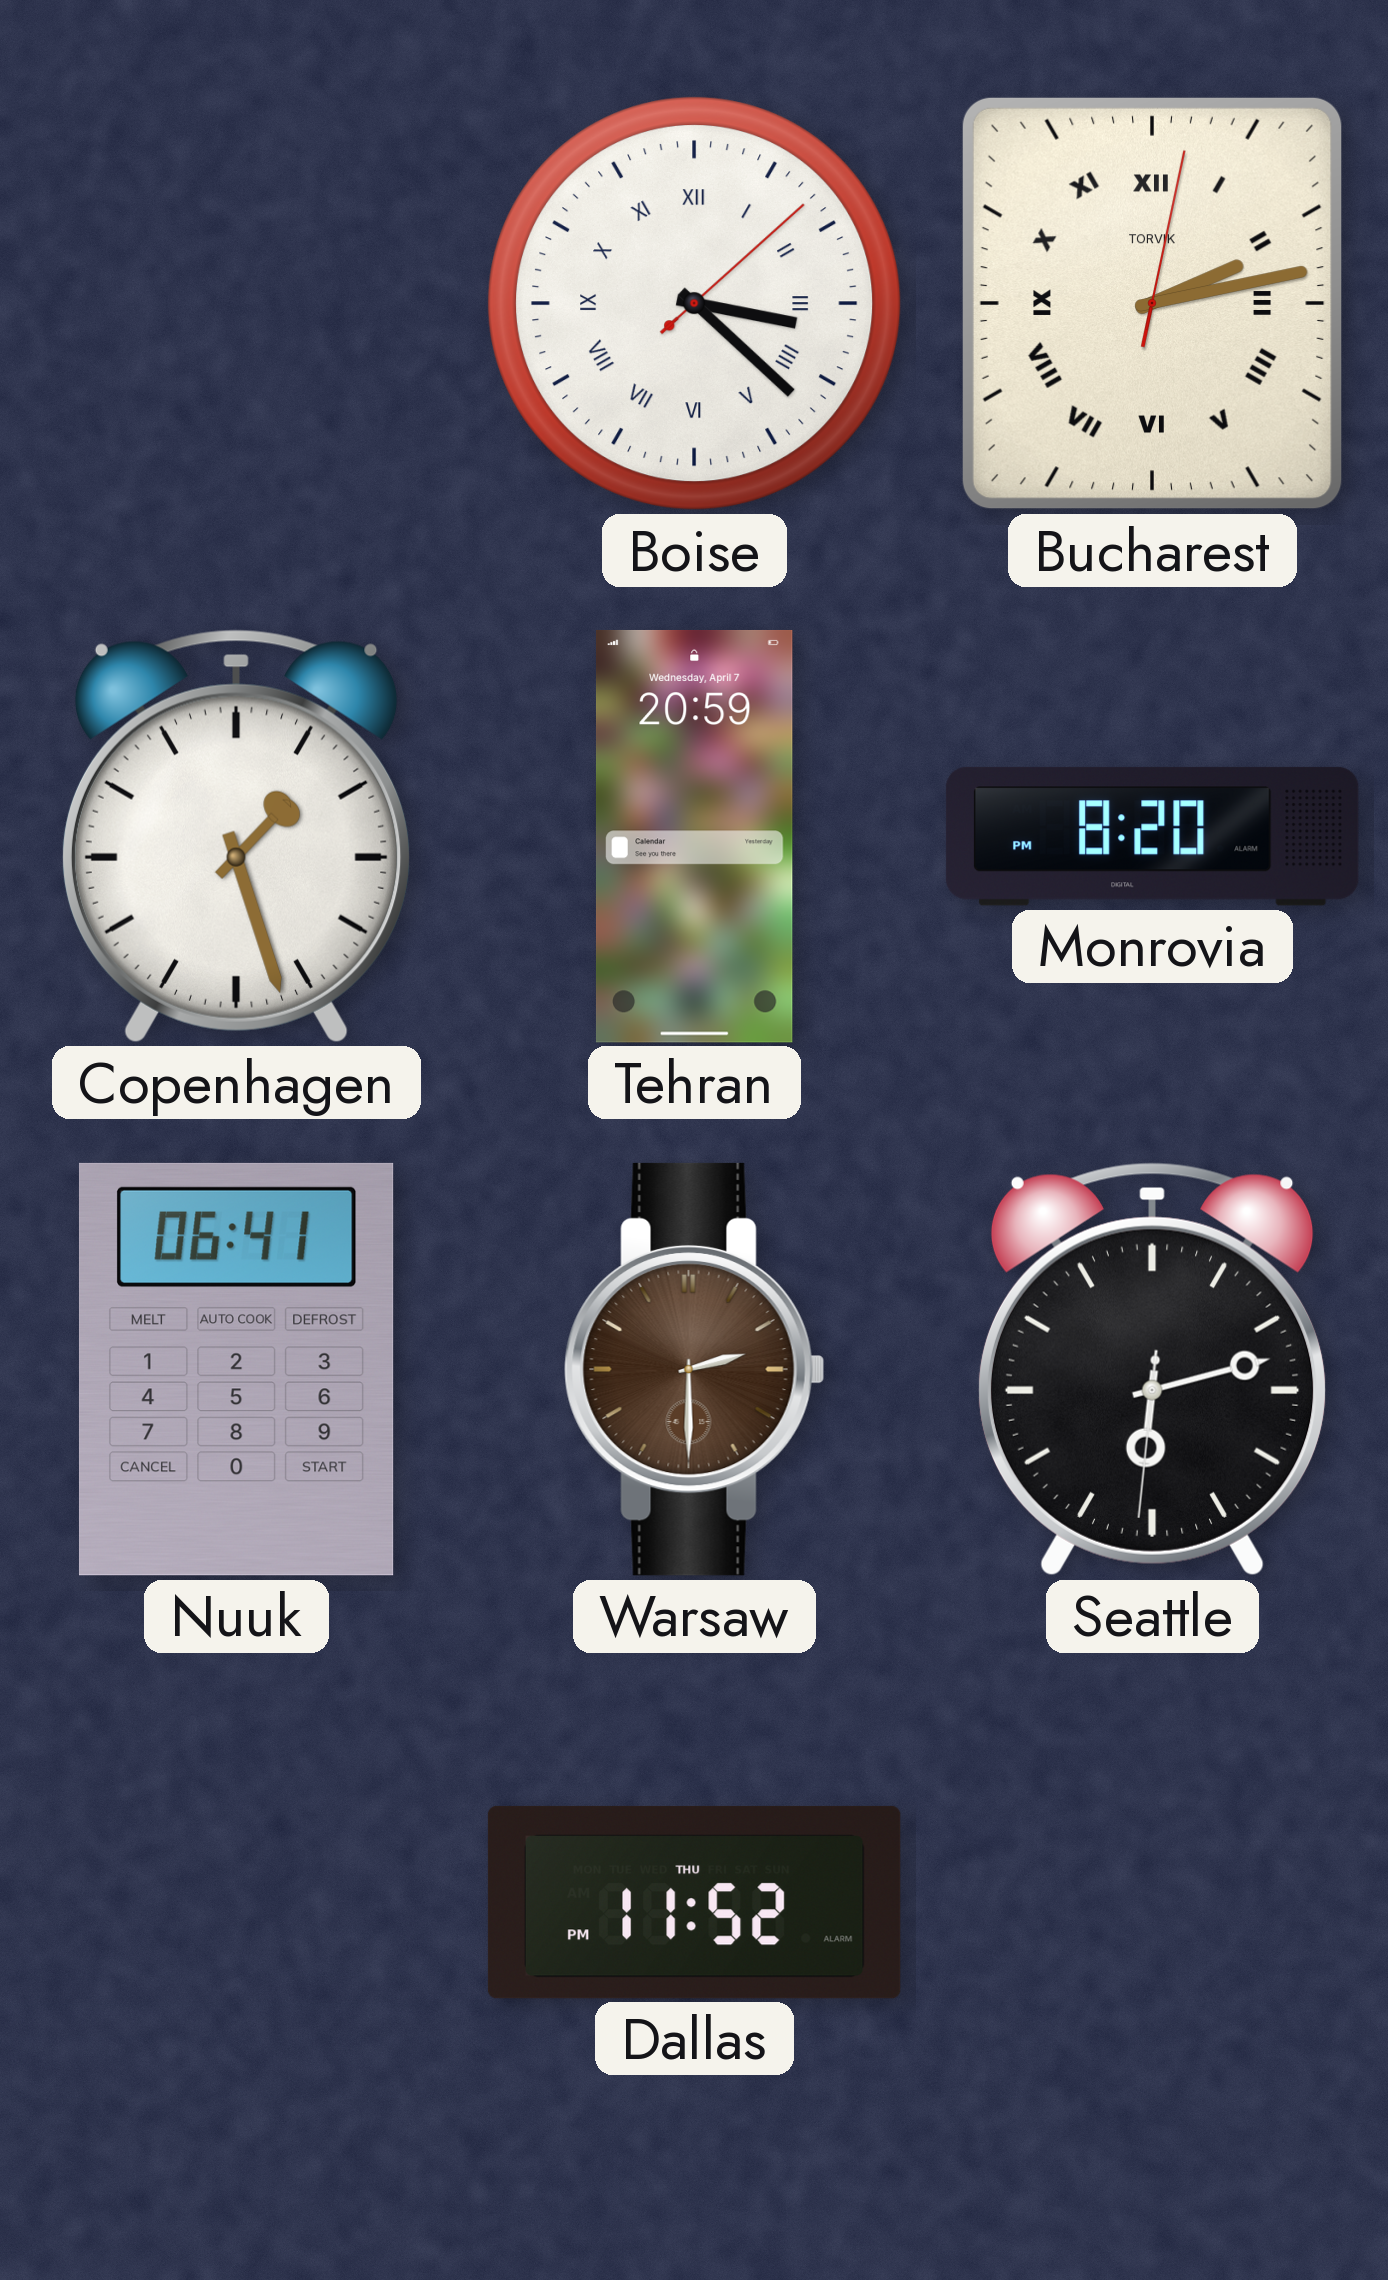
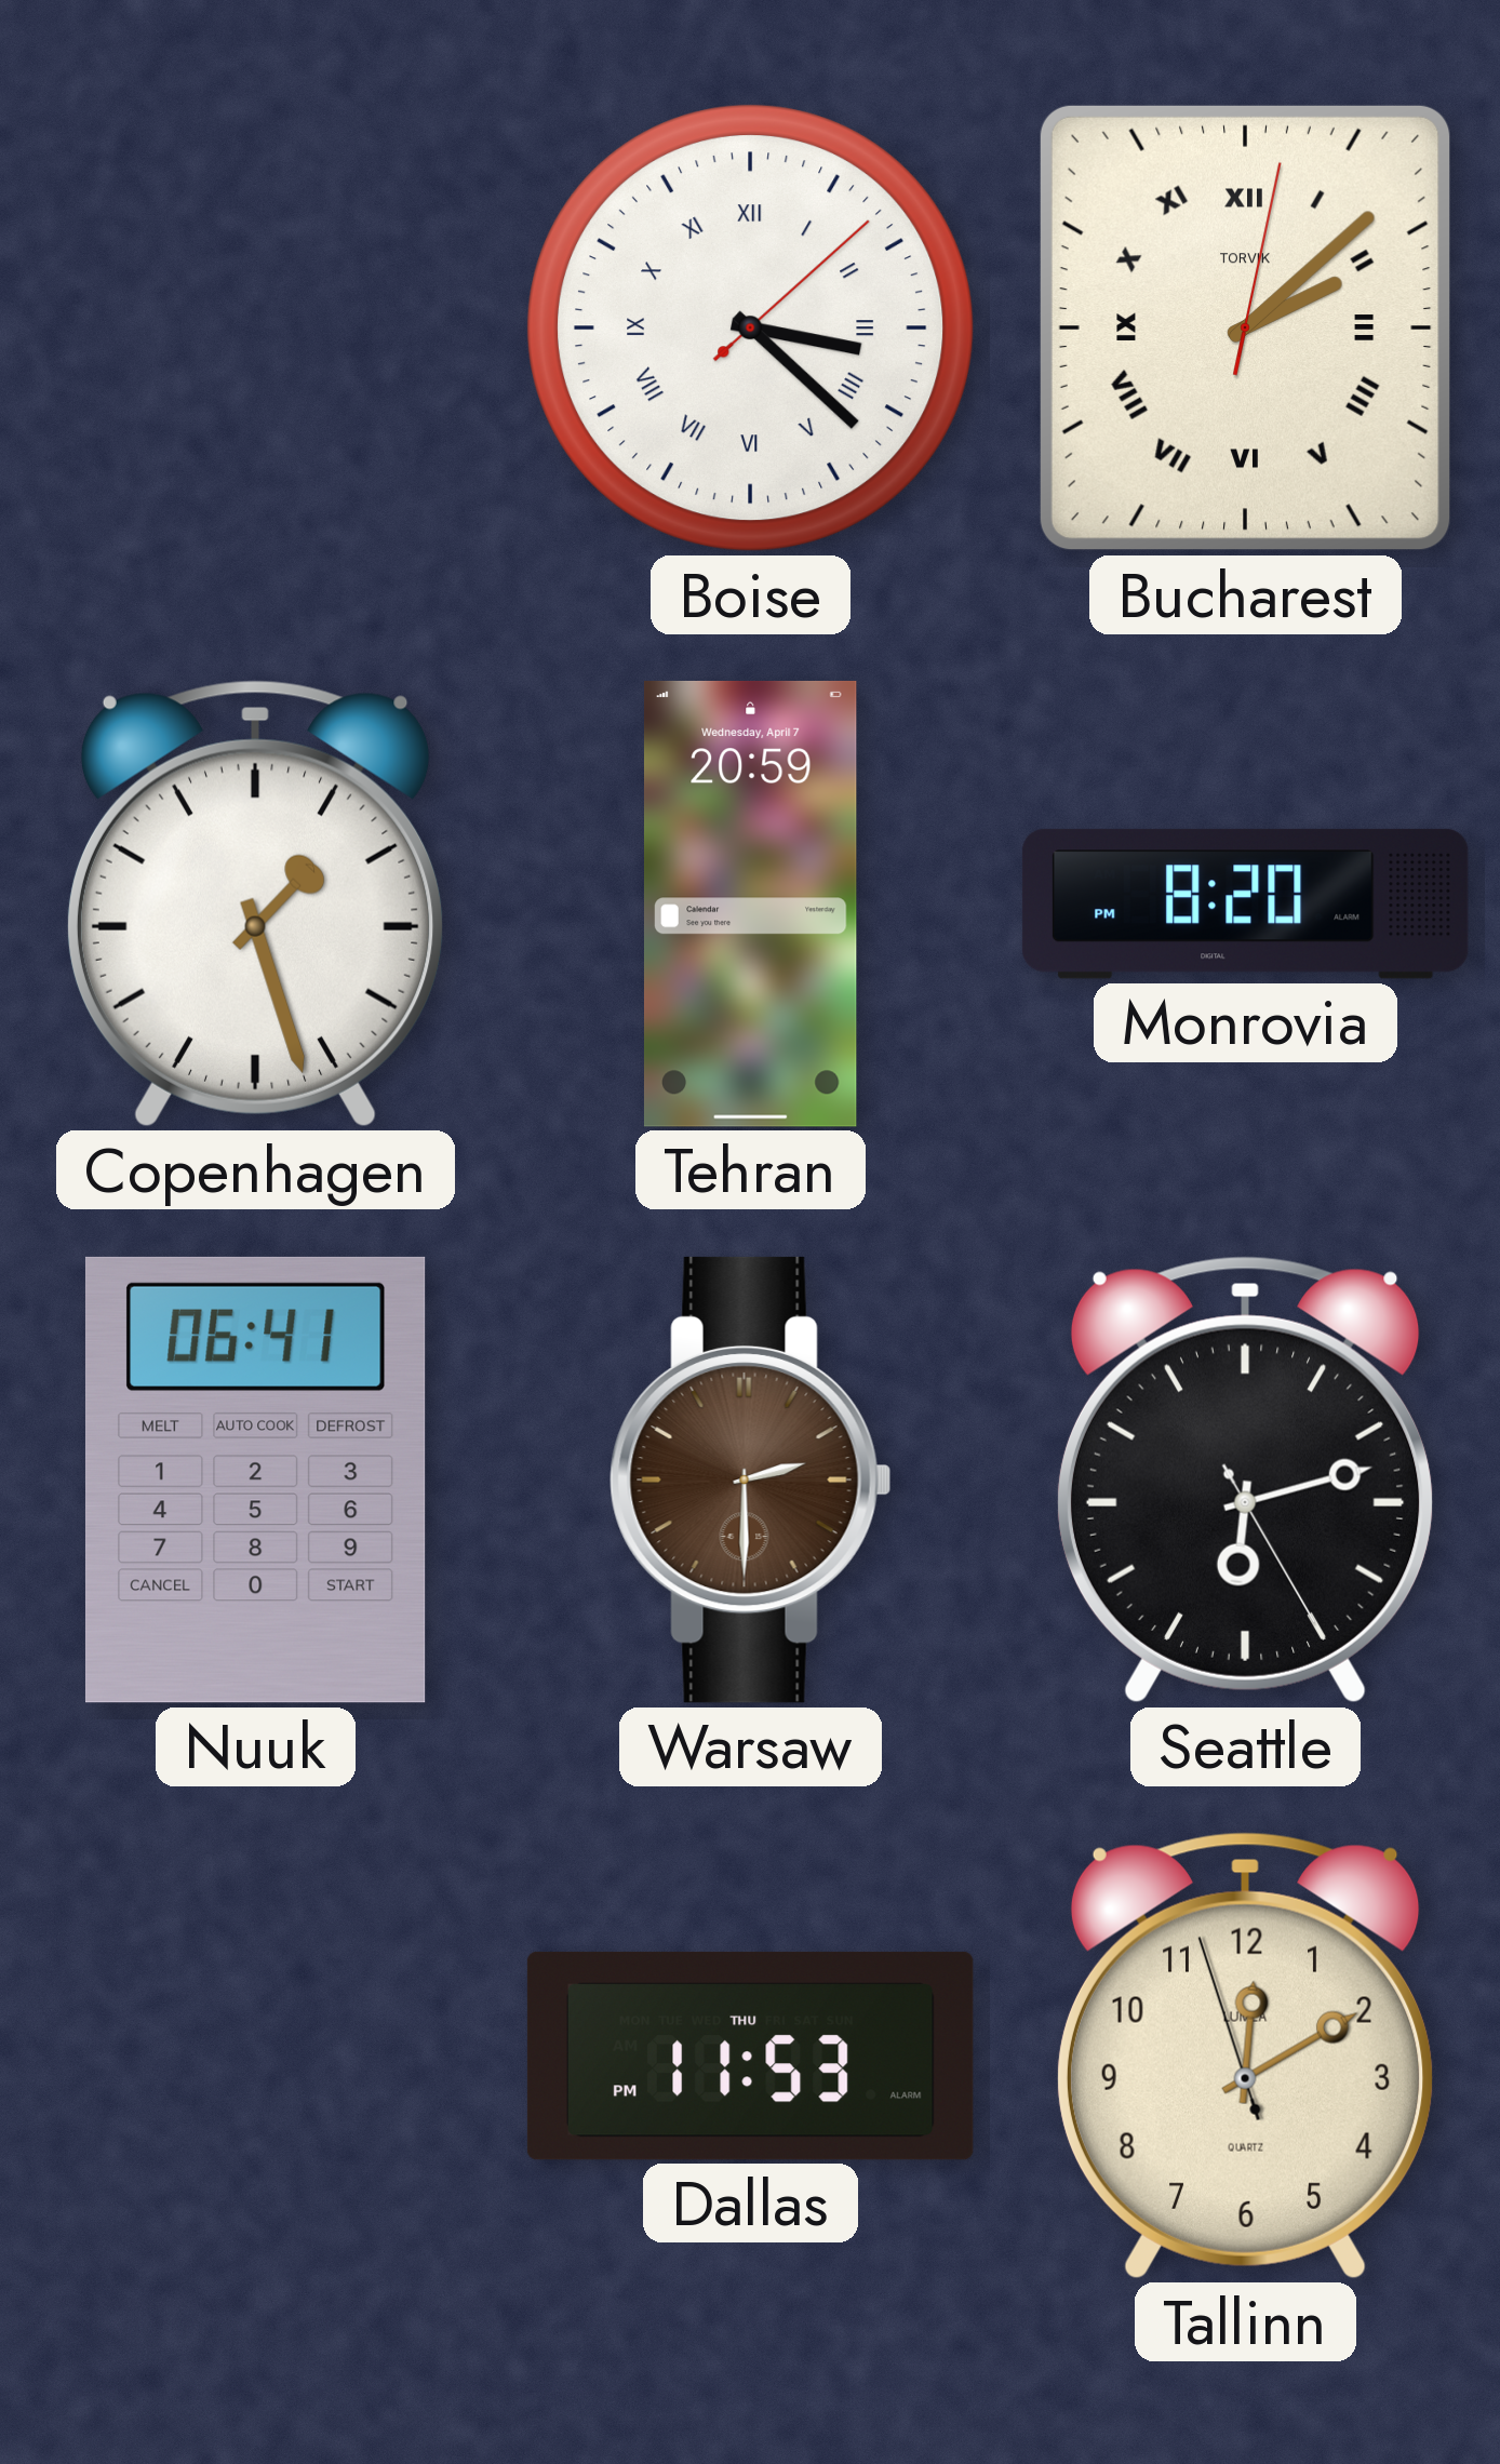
Bucharest: 2:13 -> 2:08
Seattle: 6:12:31 -> 6:12:25
Dallas: 11:52 -> 11:53
Tallinn: none -> 12:09
